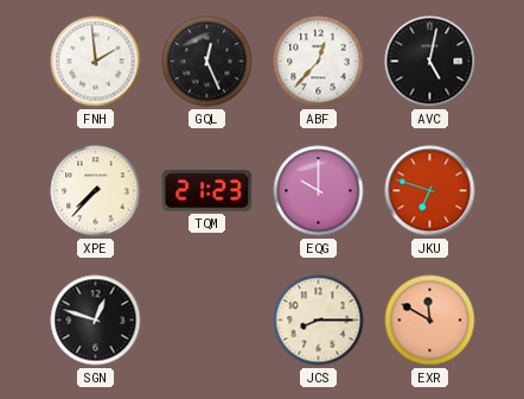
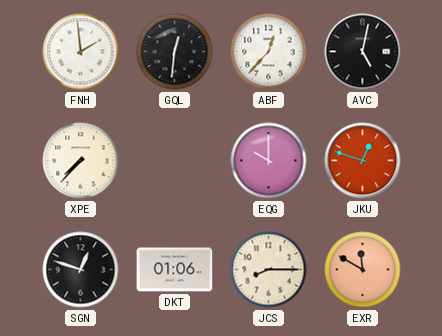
GQL: 12:26 -> 12:31
TQM: 21:23 -> none
JKU: 6:48 -> 12:48
DKT: none -> 01:06
